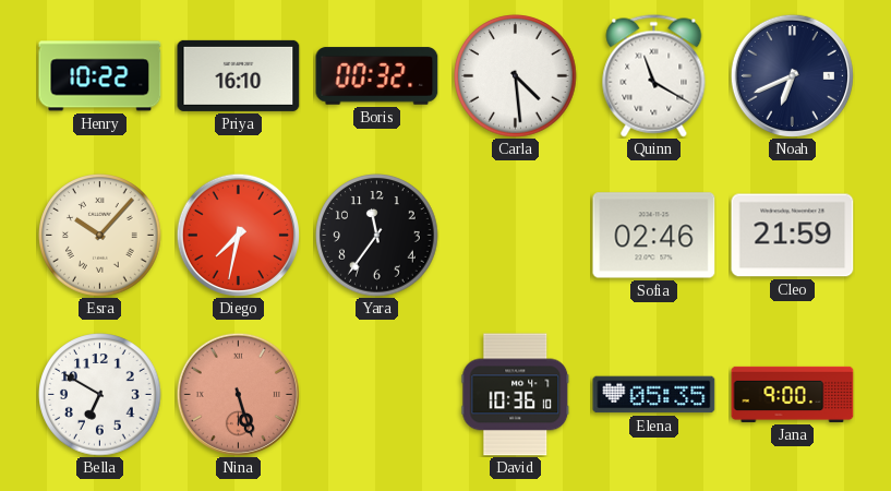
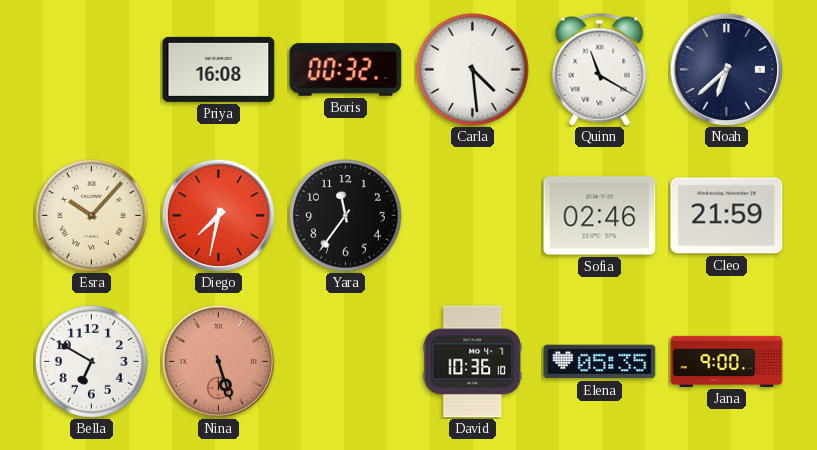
Henry: 10:22 -> none
Priya: 16:10 -> 16:08
Noah: 6:41 -> 6:38
